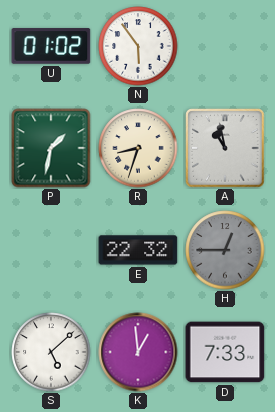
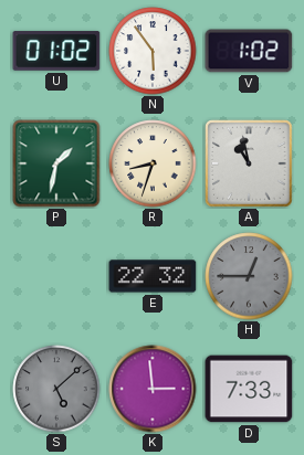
V: none -> 1:02
S dial: white -> grey
K: 12:59 -> 2:59
